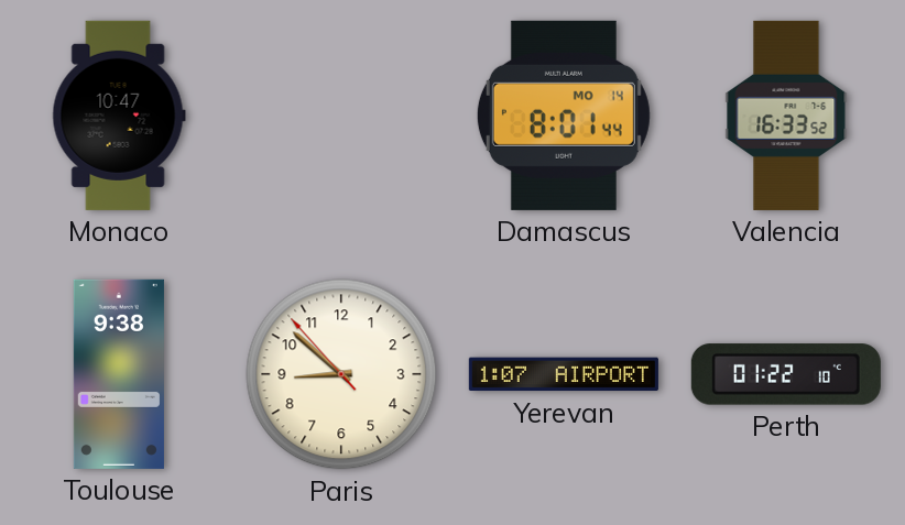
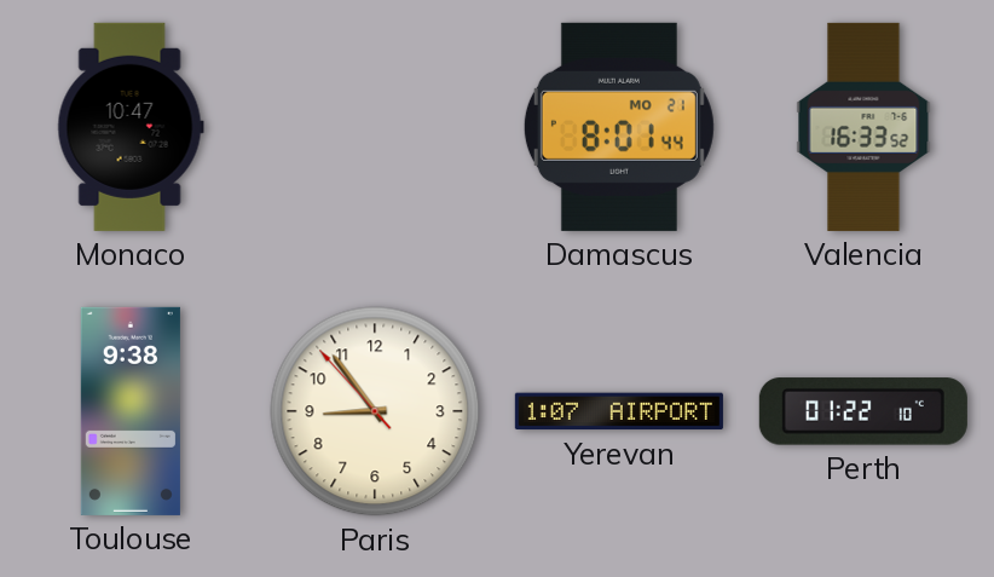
Damascus date: MO 14 -> MO 21
Paris: 8:51 -> 8:53
